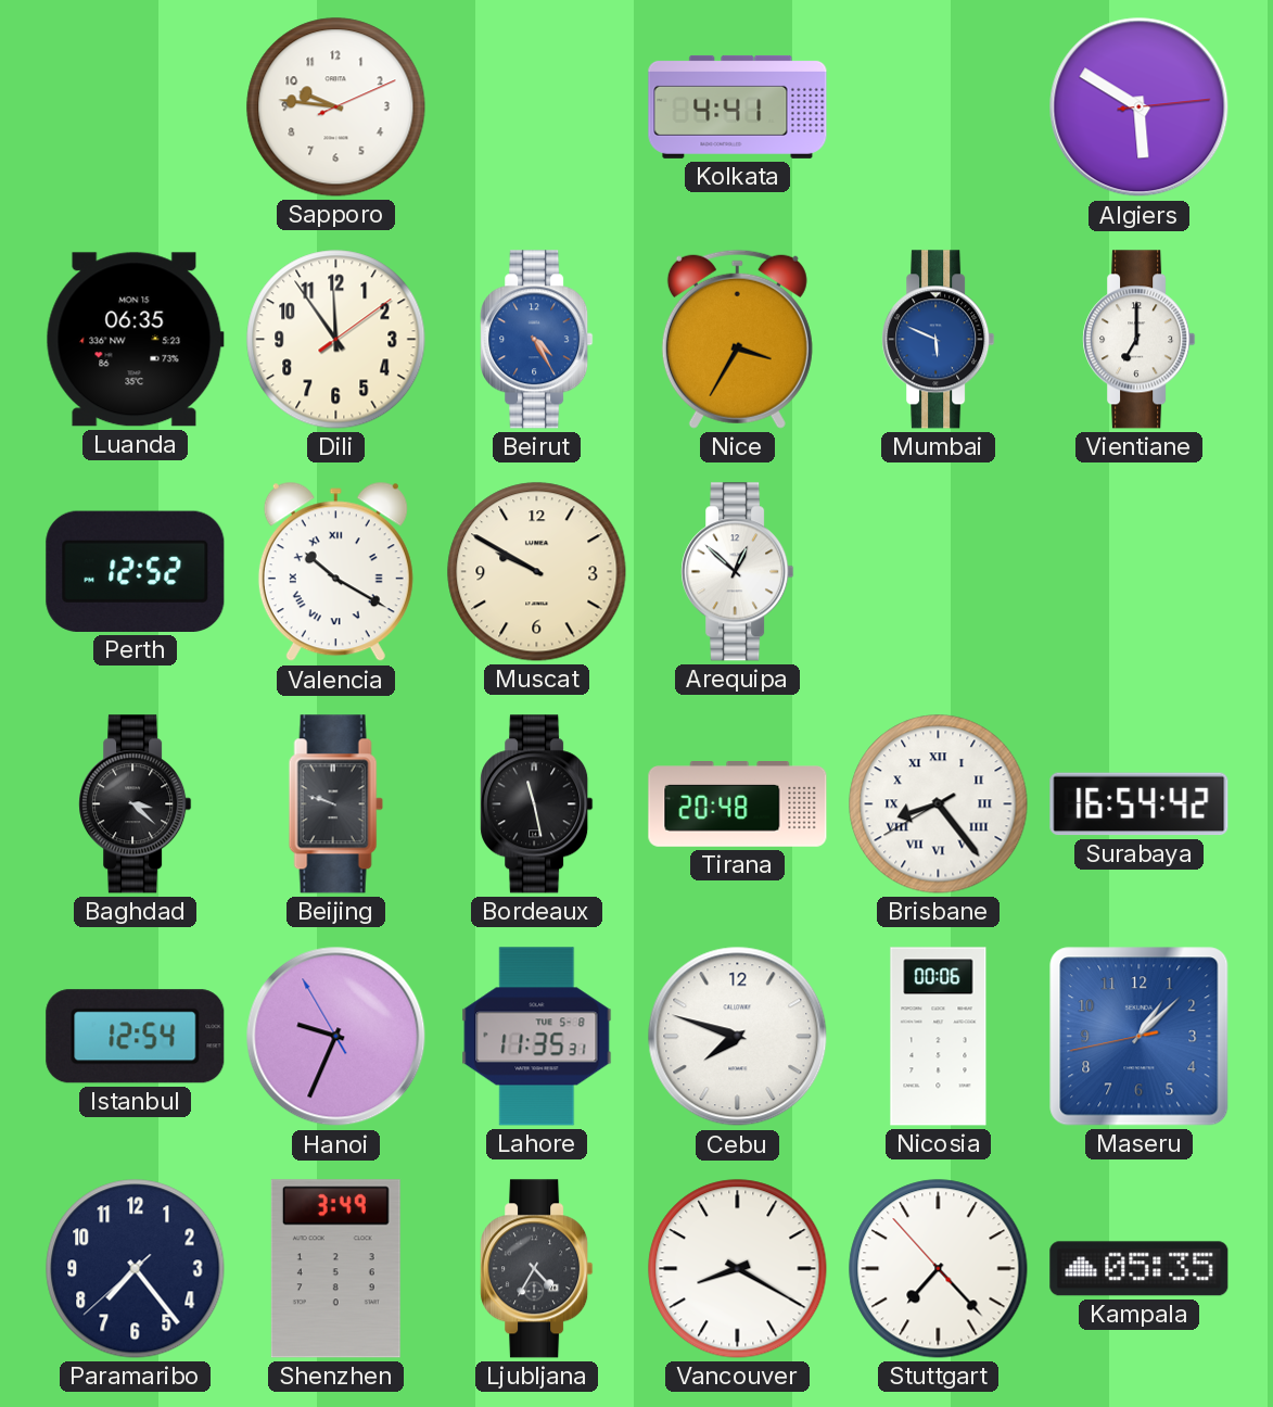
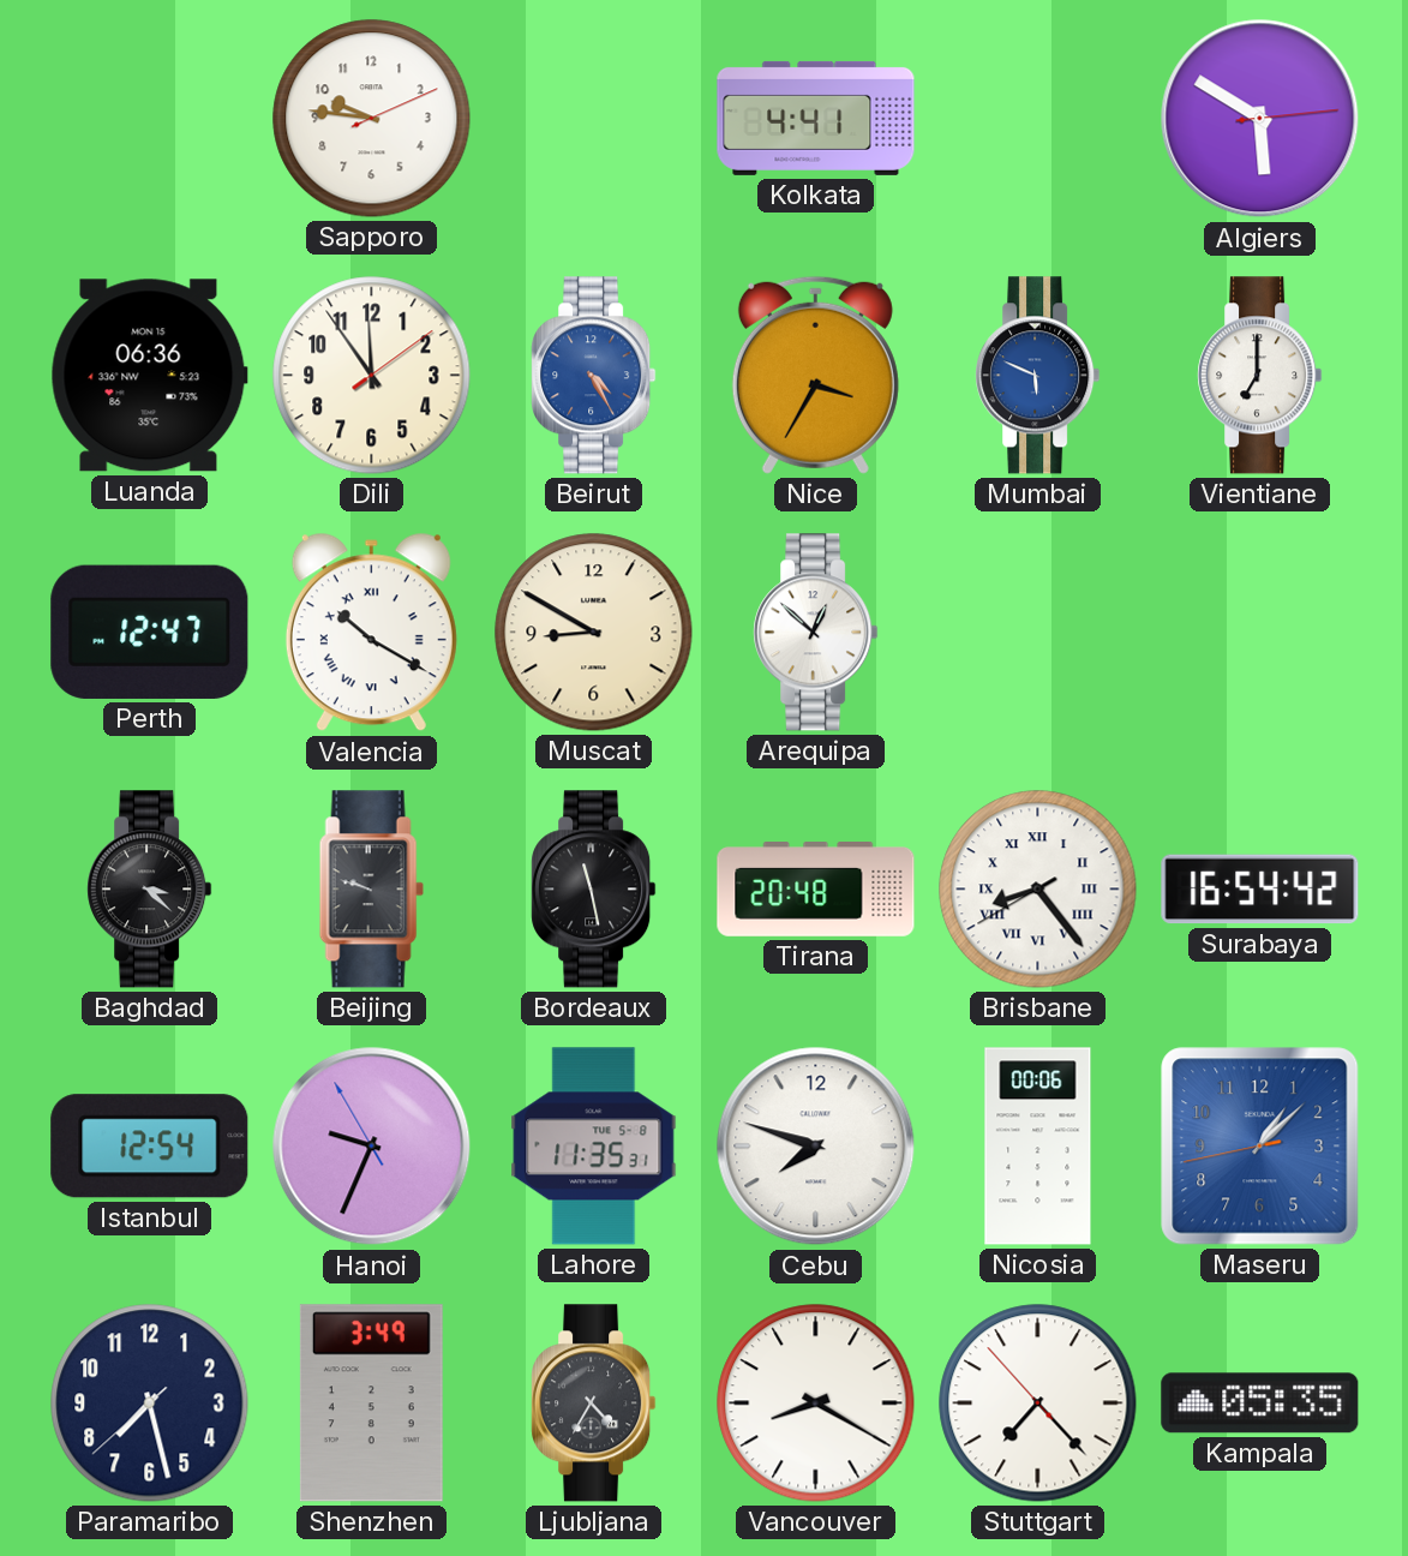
Luanda: 06:35 -> 06:36
Perth: 12:52 -> 12:47
Muscat: 9:50 -> 8:50
Paramaribo: 7:23 -> 7:27
